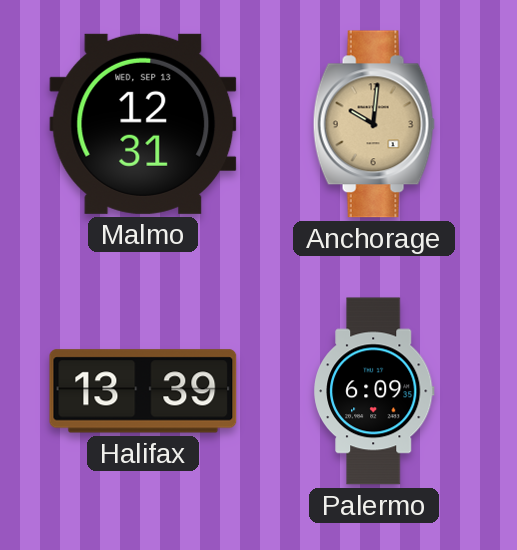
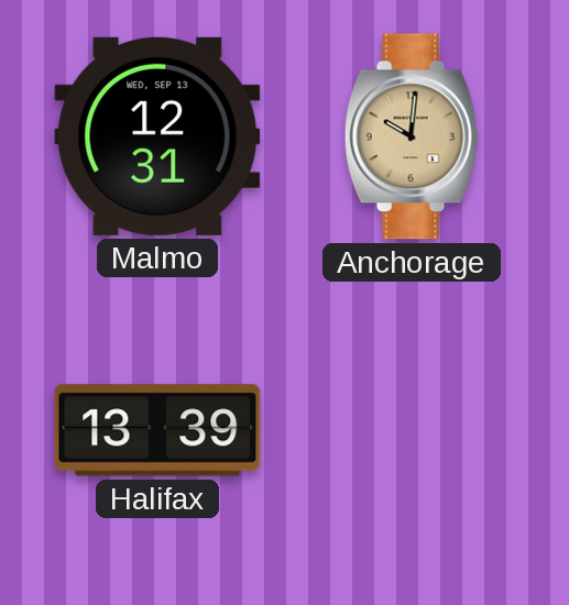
Palermo: 6:09 -> none
